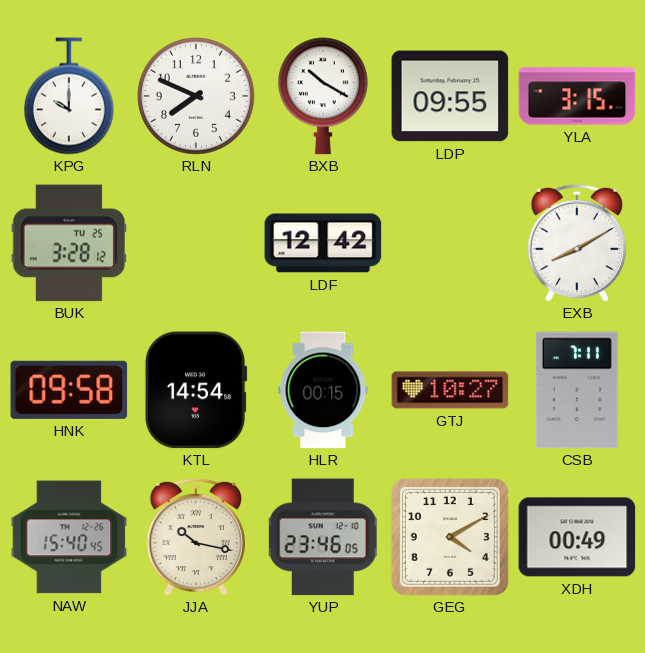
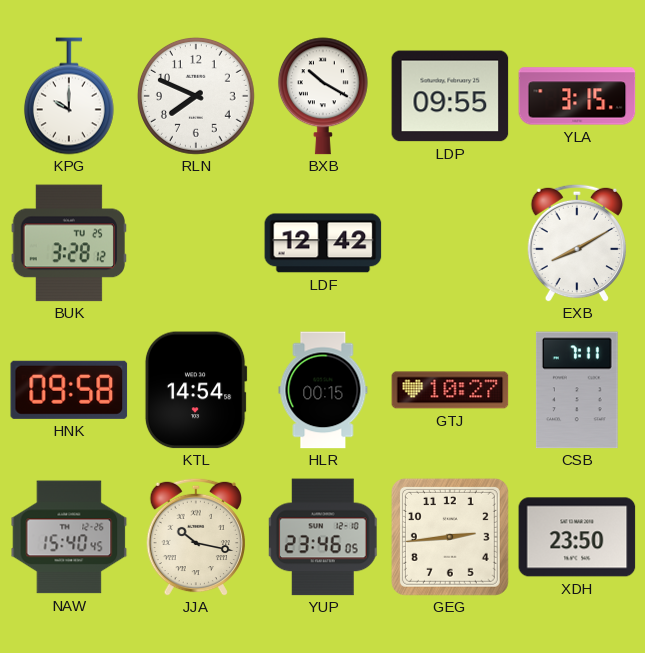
GEG: 4:10 -> 2:44
XDH: 00:49 -> 23:50
